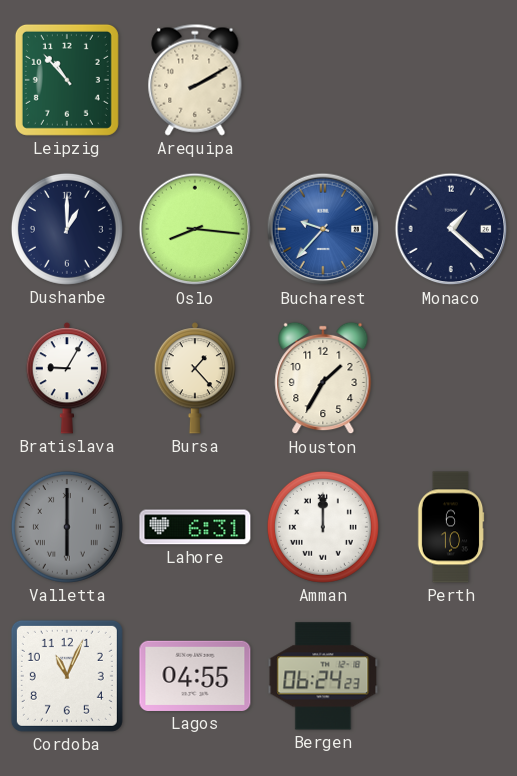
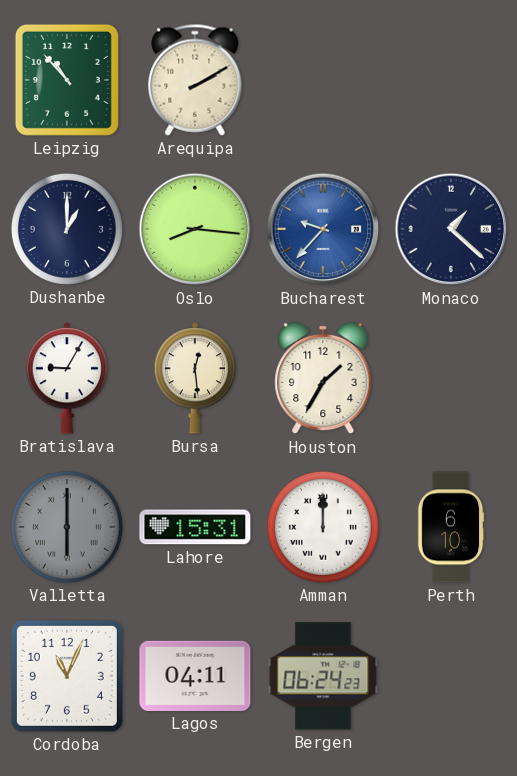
Bursa: 1:23 -> 12:29
Lahore: 6:31 -> 15:31
Lagos: 04:55 -> 04:11
